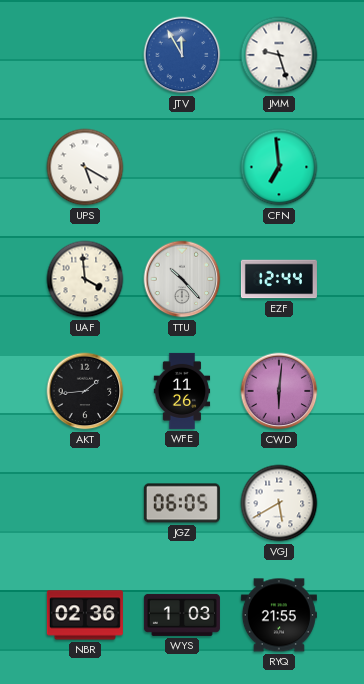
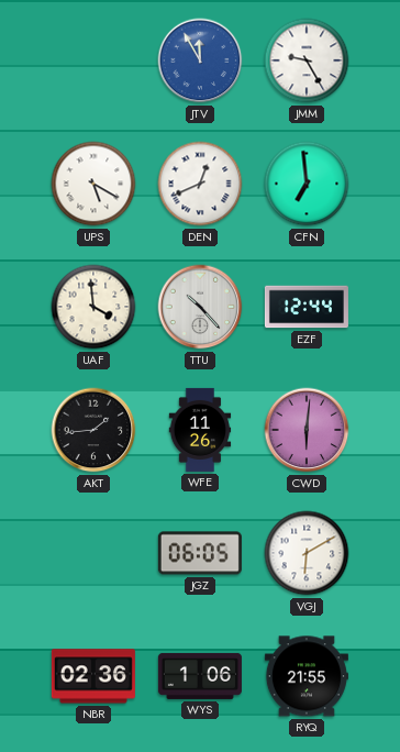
JMM: 9:27 -> 9:25
DEN: none -> 12:41
VGJ: 5:40 -> 6:10
WYS: 1:03 -> 1:06
